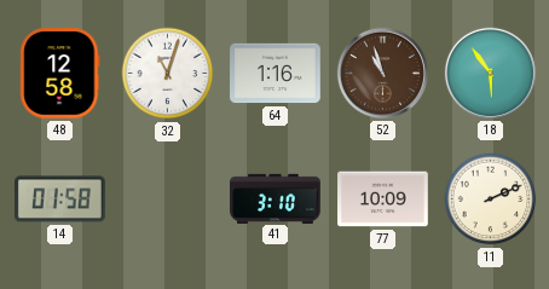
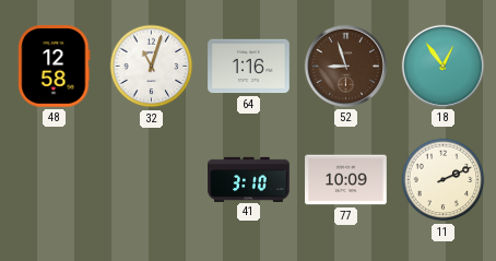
52: 10:57 -> 8:57
18: 5:54 -> 12:54
14: 01:58 -> none
